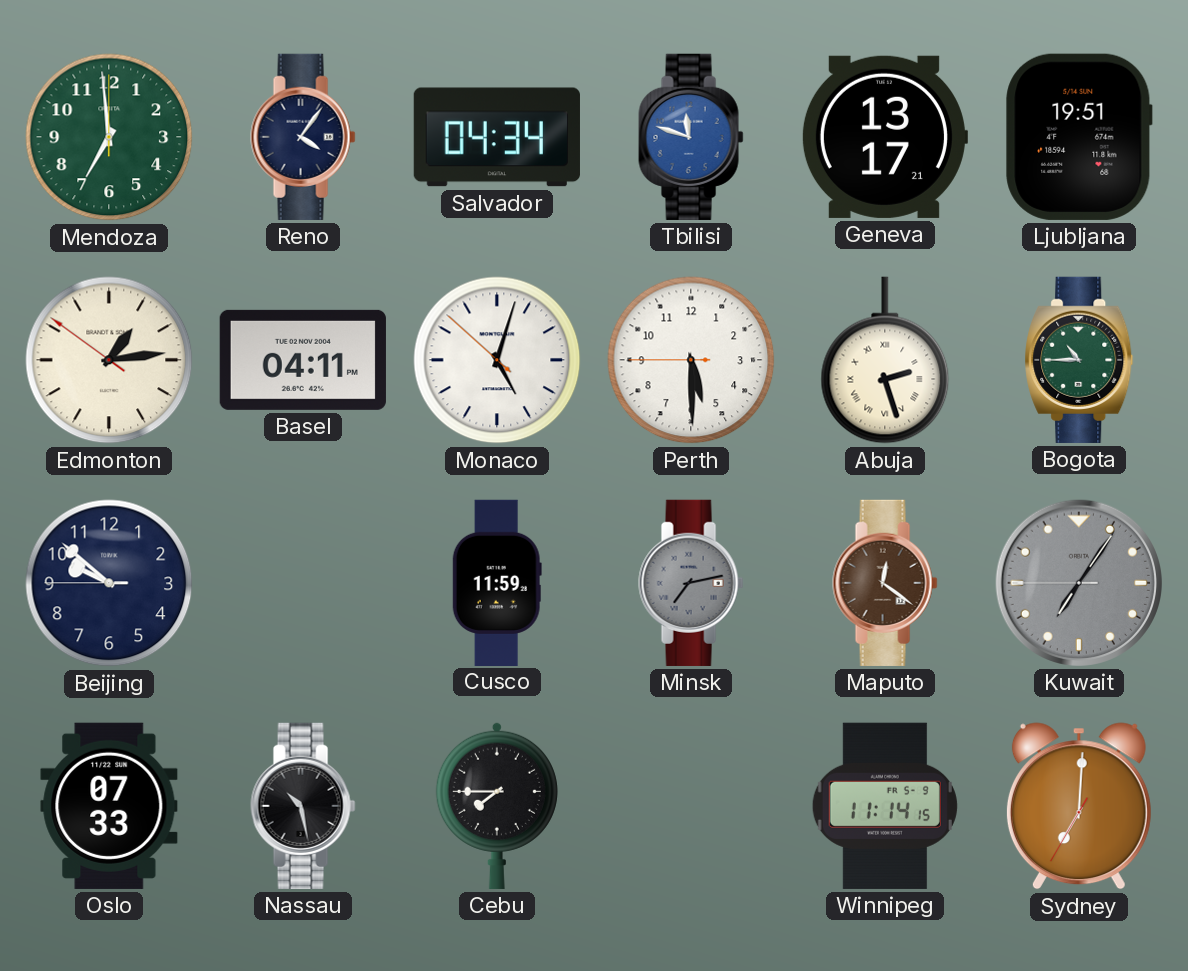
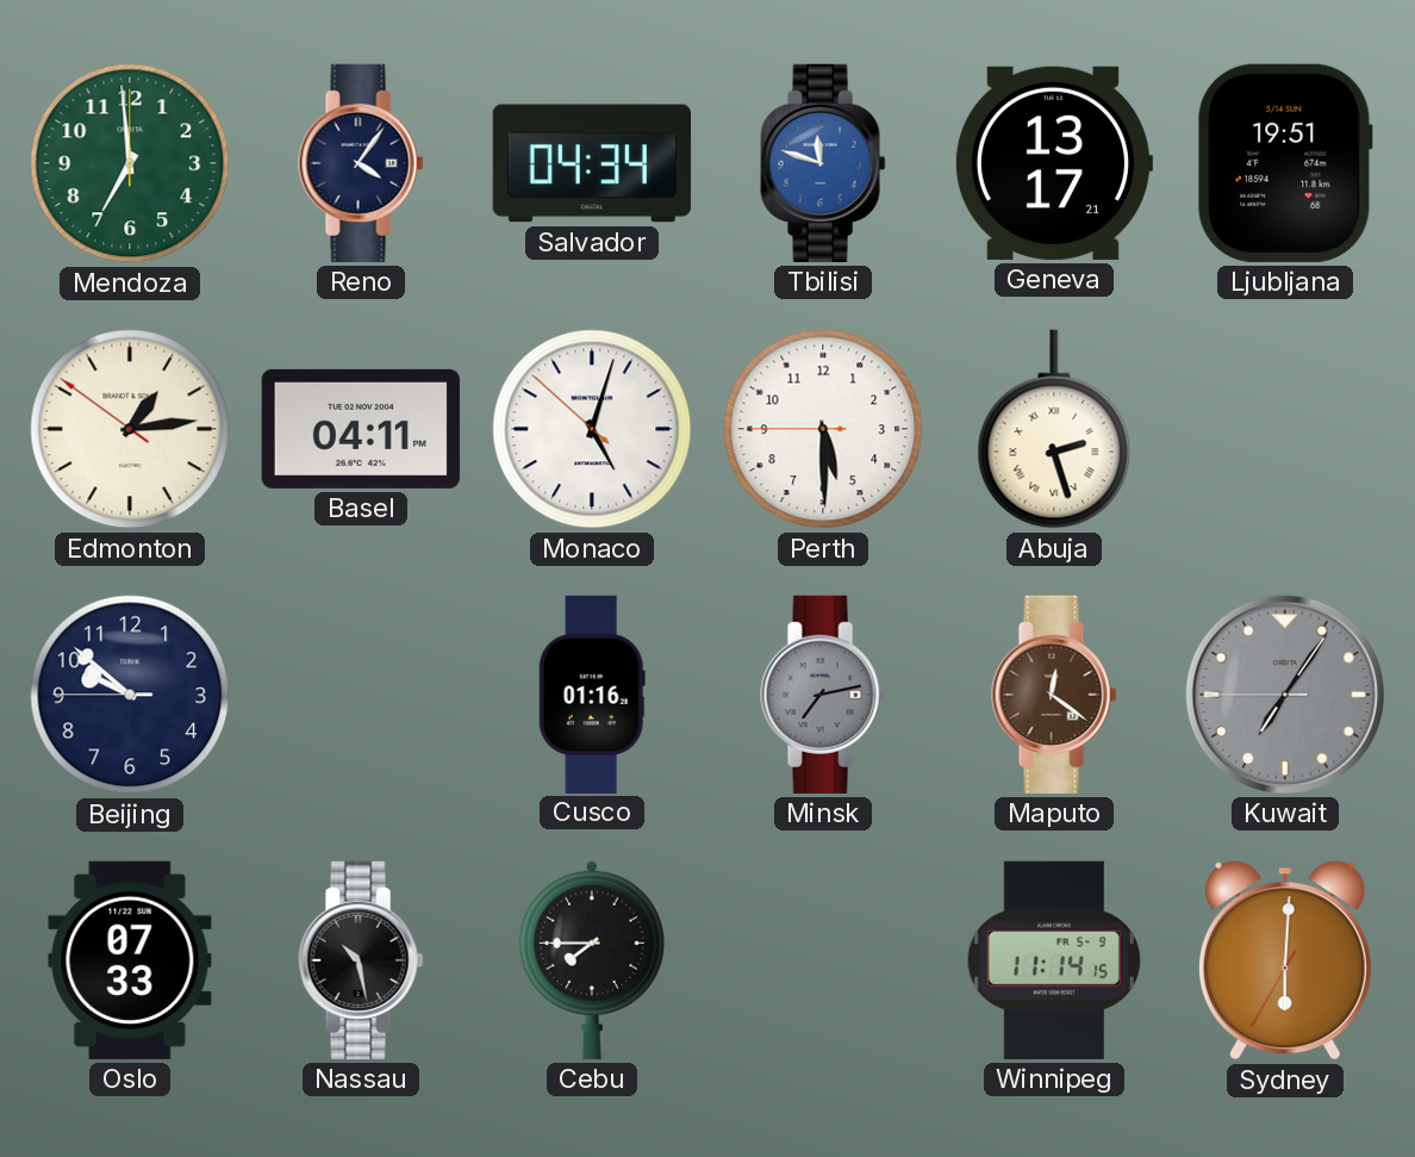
Bogota: 10:45 -> none
Cusco: 11:59 -> 01:16
Sydney: 7:00 -> 6:00
